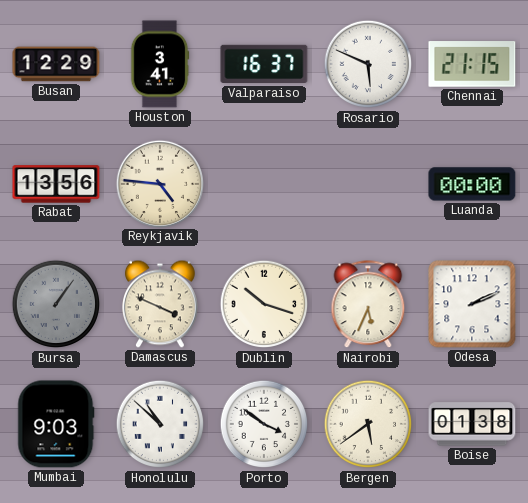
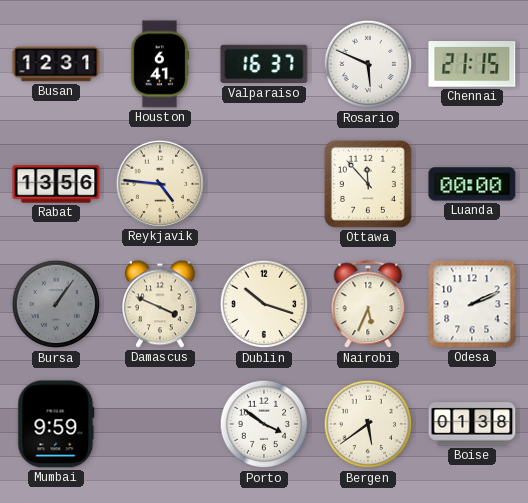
Busan: 12:29 -> 12:31
Houston: 3:41 -> 6:41
Ottawa: none -> 11:53
Mumbai: 9:03 -> 9:59
Honolulu: 10:52 -> none
